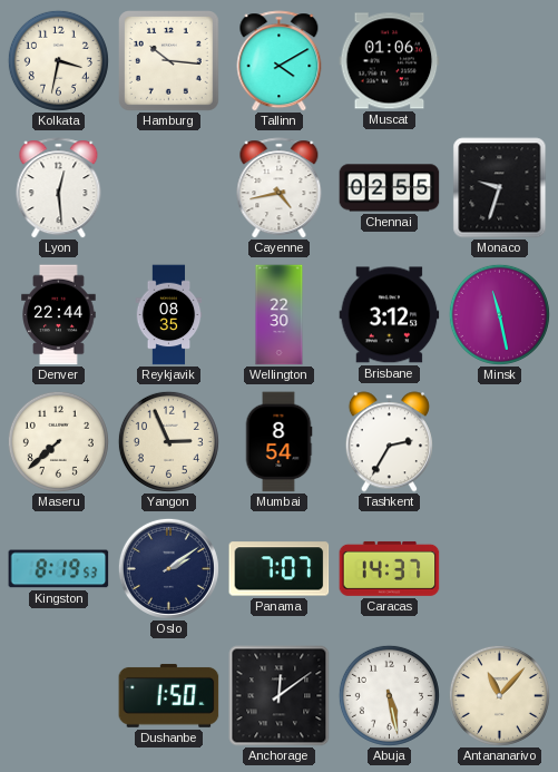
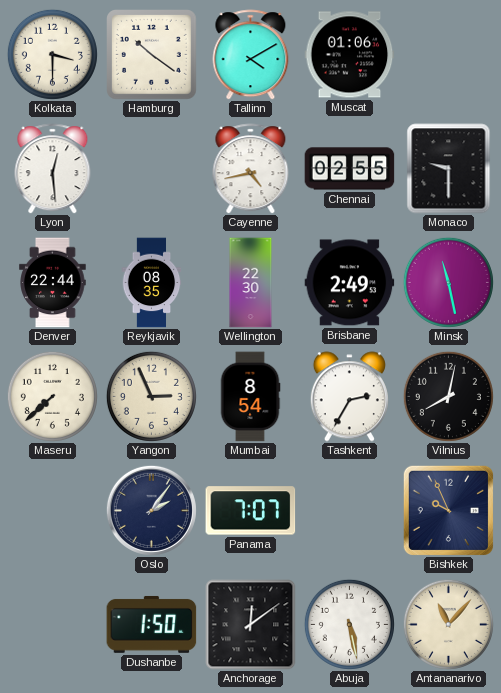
Kolkata: 3:32 -> 3:30
Hamburg: 10:16 -> 10:21
Monaco: 9:33 -> 9:30
Brisbane: 3:12 -> 2:49
Vilnius: none -> 8:02
Kingston: 8:19 -> none
Oslo: 2:09 -> 2:06
Caracas: 14:37 -> none
Bishkek: none -> 9:56
